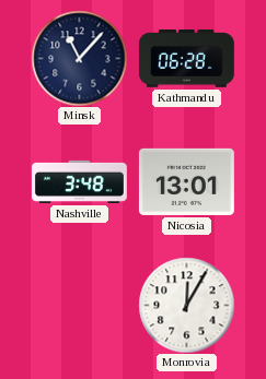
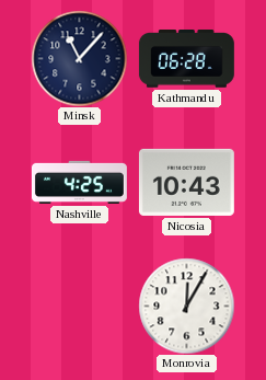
Nashville: 3:48 -> 4:25
Nicosia: 13:01 -> 10:43
